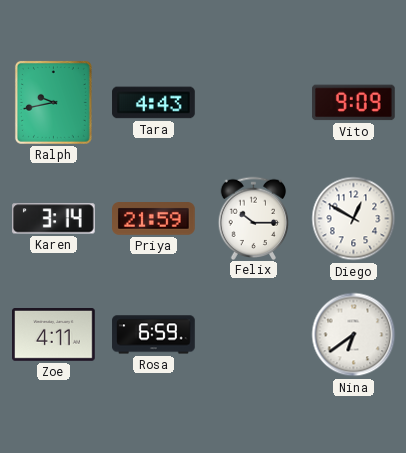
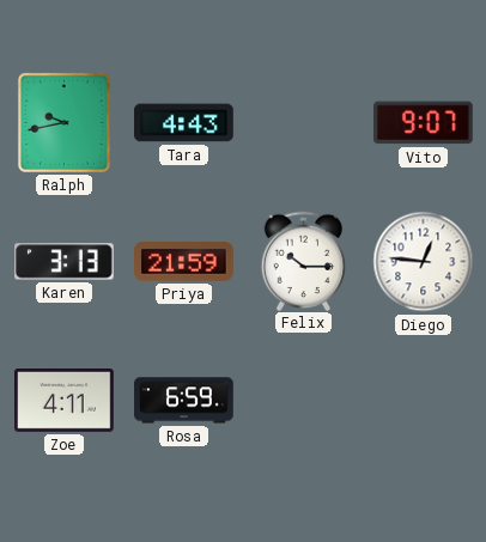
Vito: 9:09 -> 9:07
Karen: 3:14 -> 3:13
Diego: 12:50 -> 12:46
Nina: 6:39 -> none
